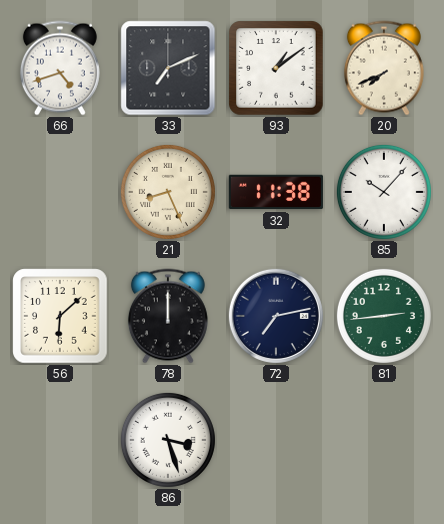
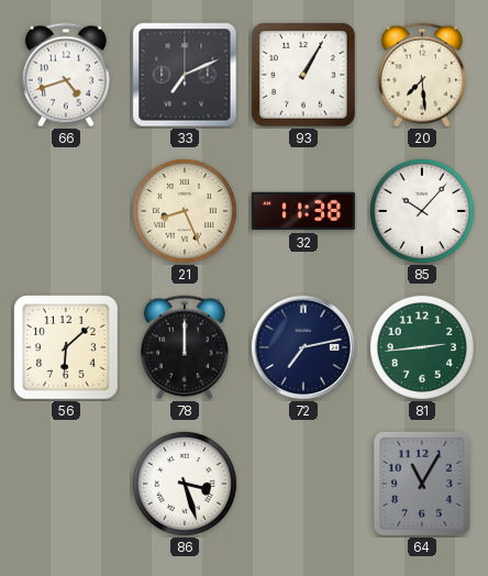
93: 1:09 -> 1:05
20: 7:41 -> 7:29
64: none -> 11:05
